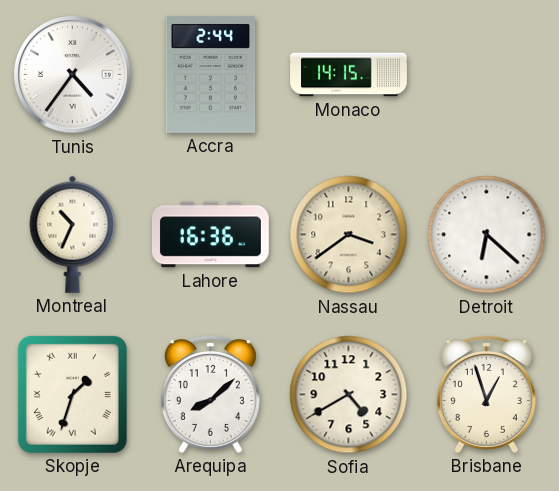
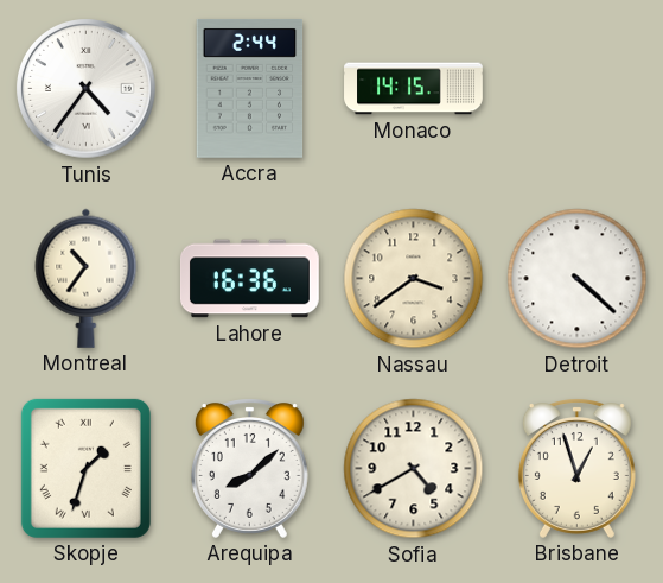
Montreal: 10:34 -> 10:36
Detroit: 6:22 -> 4:22
